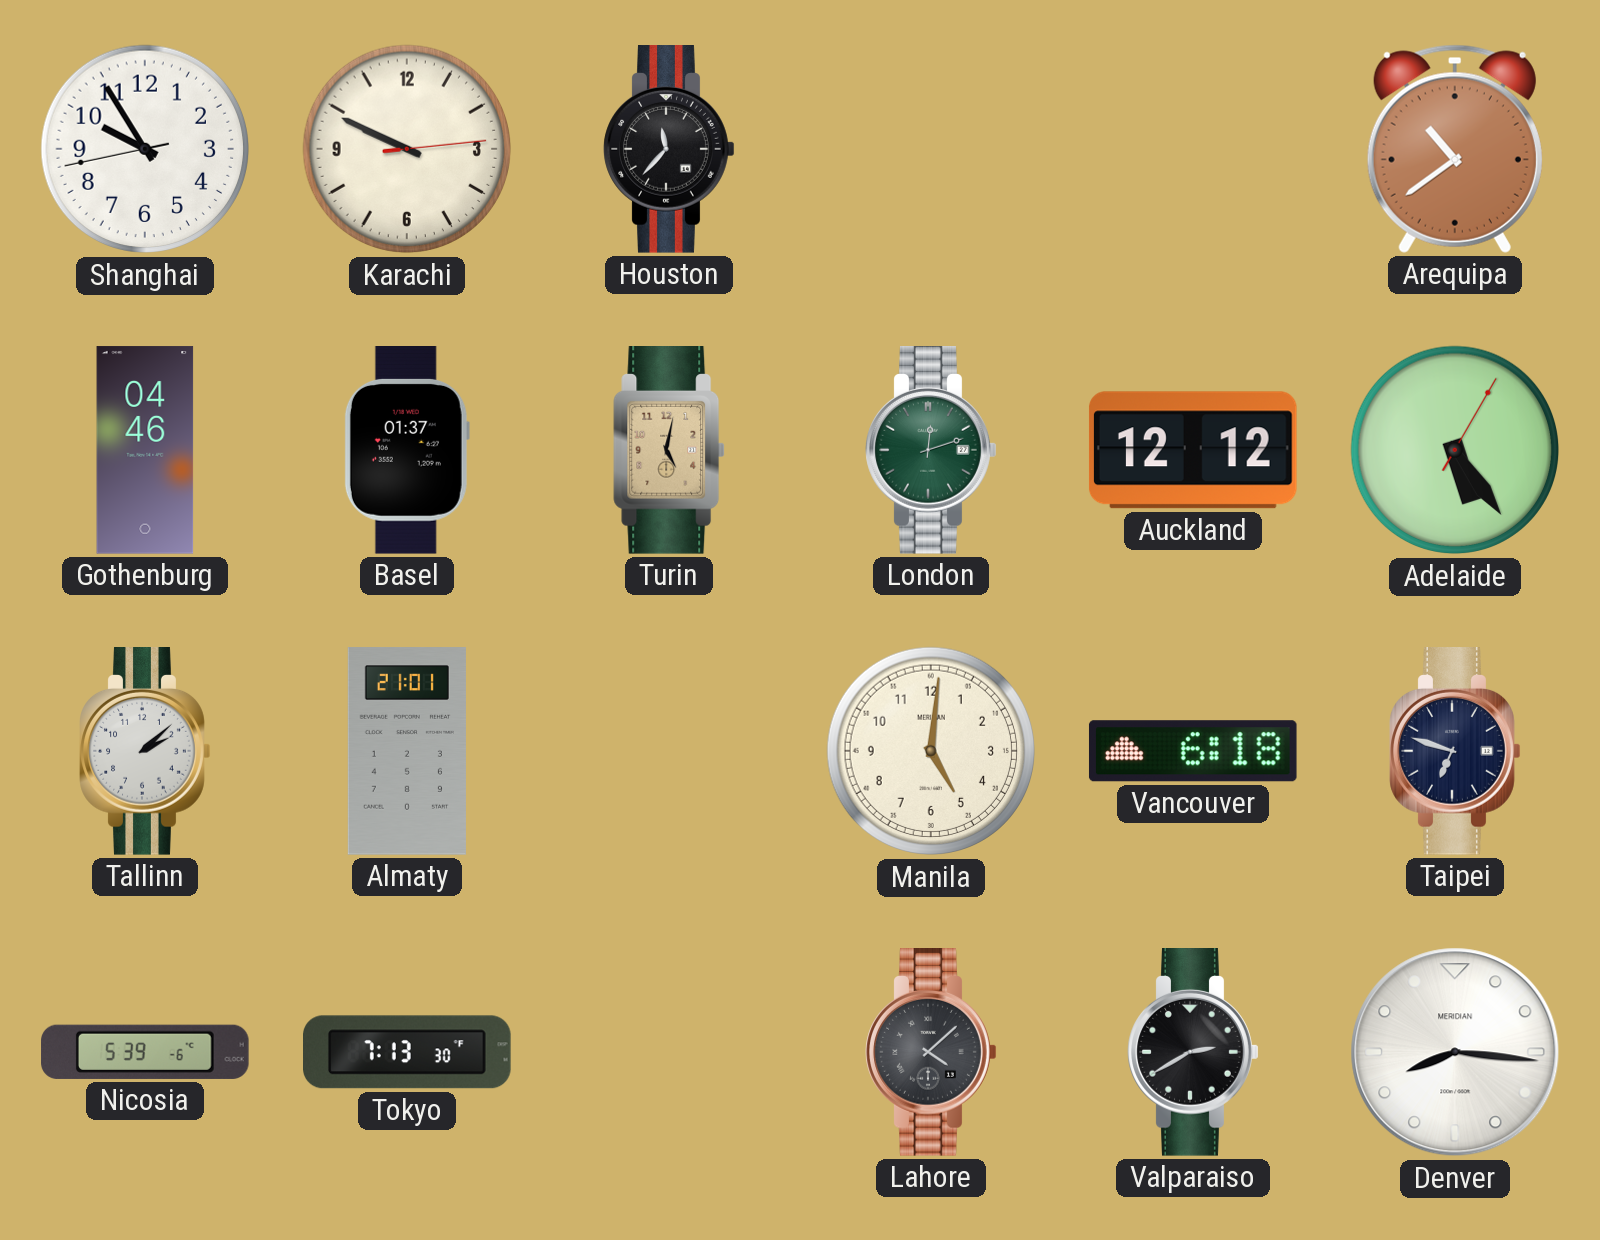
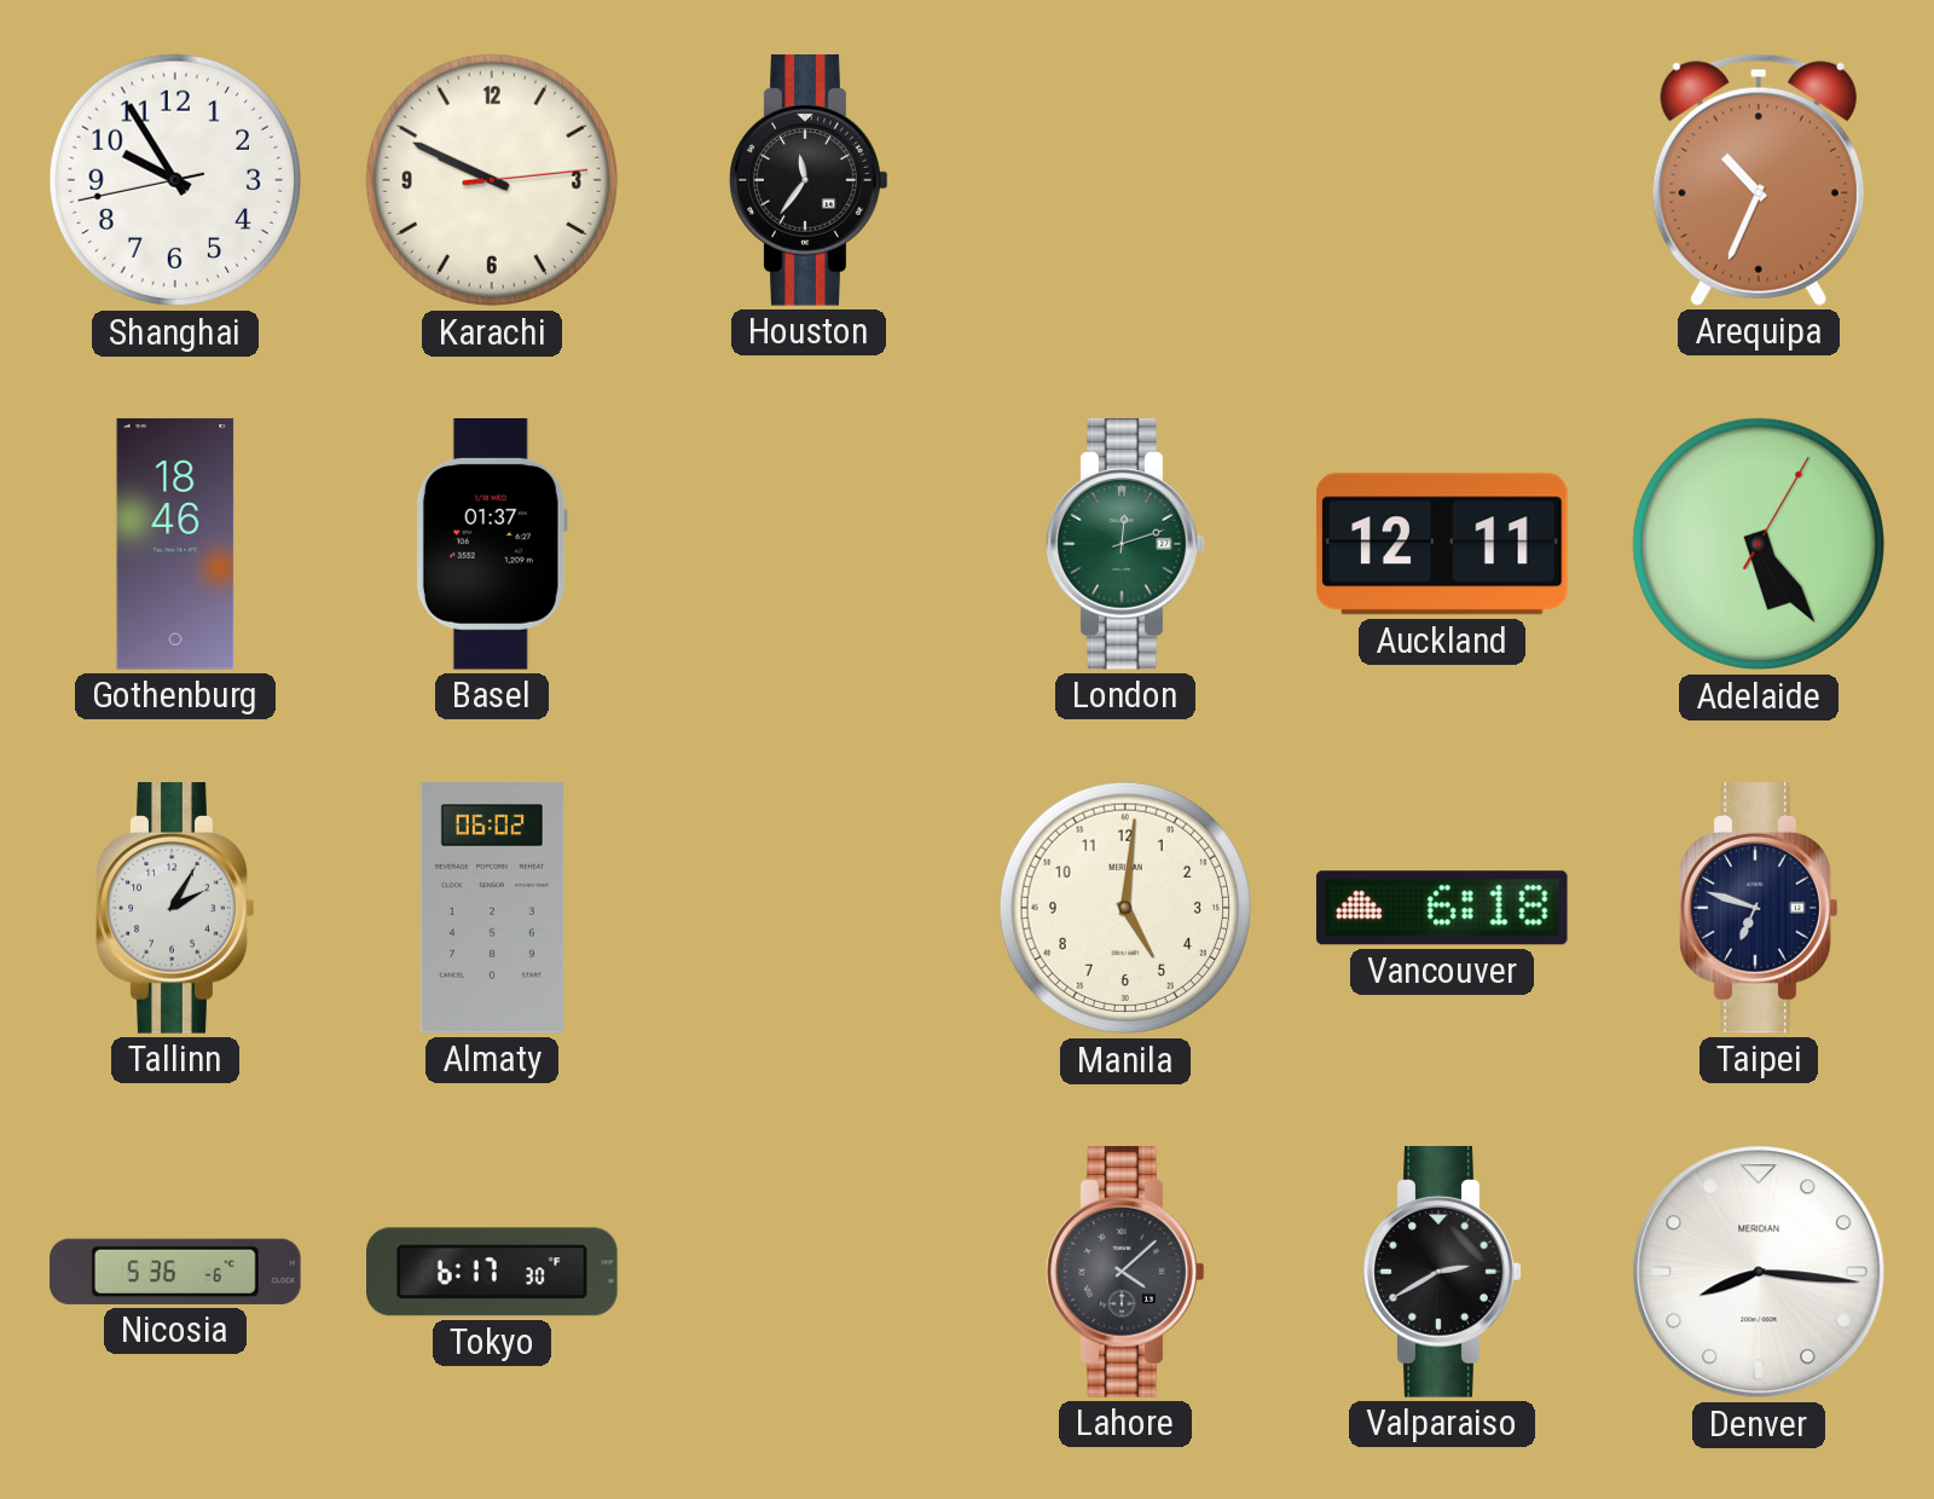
Houston: 11:37 -> 11:36
Arequipa: 10:39 -> 10:34
Gothenburg: 04:46 -> 18:46
Turin: 5:02 -> none
Auckland: 12:12 -> 12:11
Tallinn: 2:08 -> 2:05
Almaty: 21:01 -> 06:02
Nicosia: 5:39 -> 5:36
Tokyo: 7:13 -> 6:17
